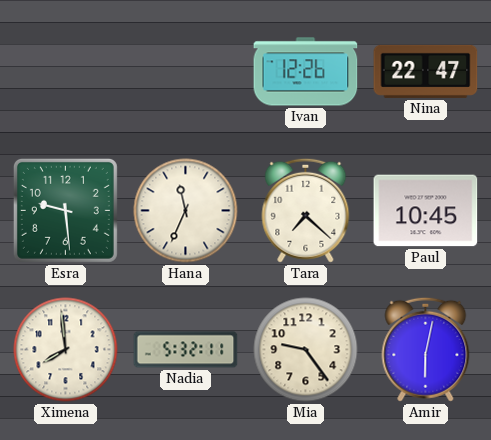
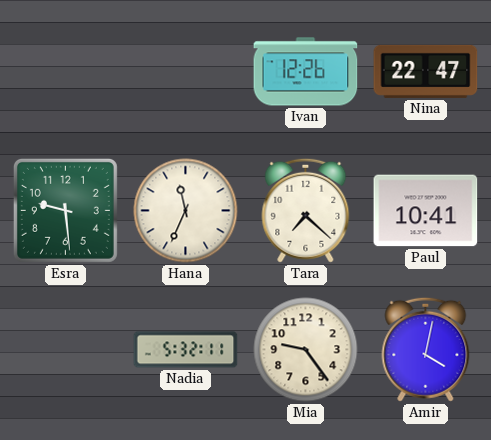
Paul: 10:45 -> 10:41
Ximena: 7:59 -> none
Amir: 6:02 -> 4:02
